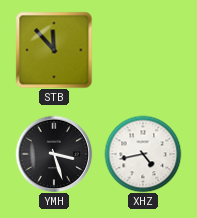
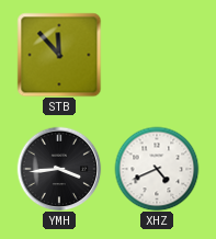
YMH: 3:27 -> 3:44
XHZ: 4:43 -> 4:41
